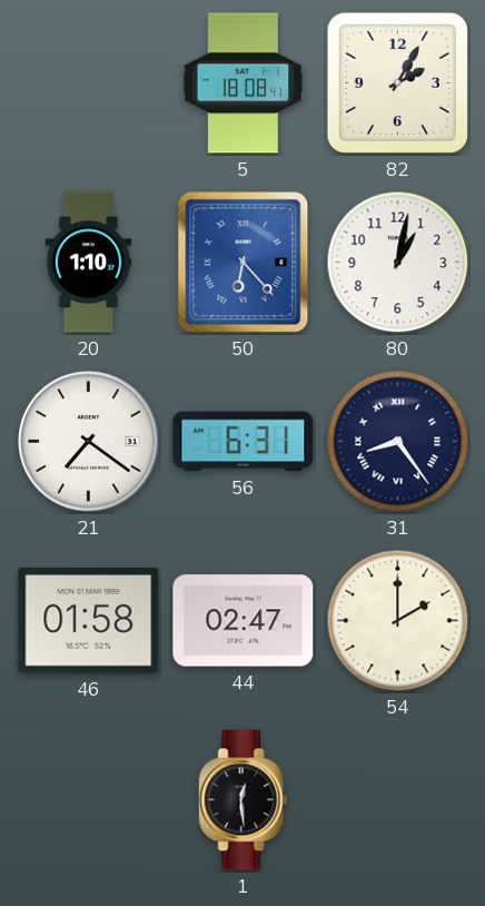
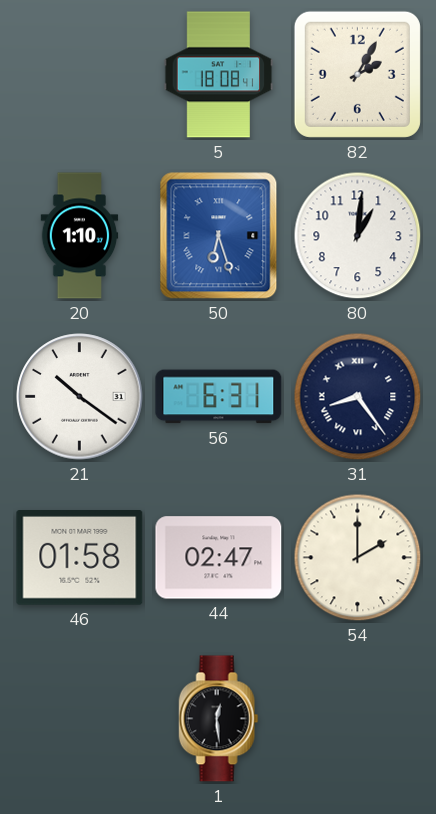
50: 6:23 -> 6:27
80: 1:02 -> 1:01
21: 7:21 -> 10:21
